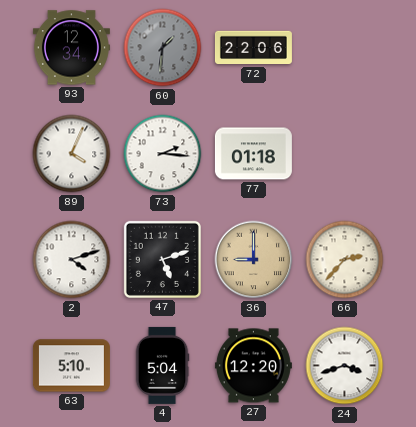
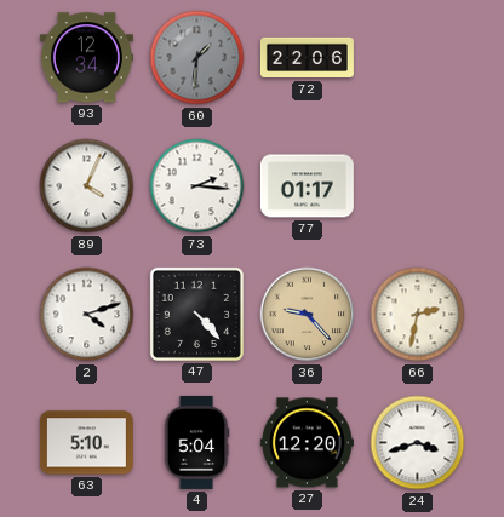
77: 01:18 -> 01:17
47: 5:12 -> 4:23
36: 9:00 -> 9:23
66: 2:37 -> 2:32
